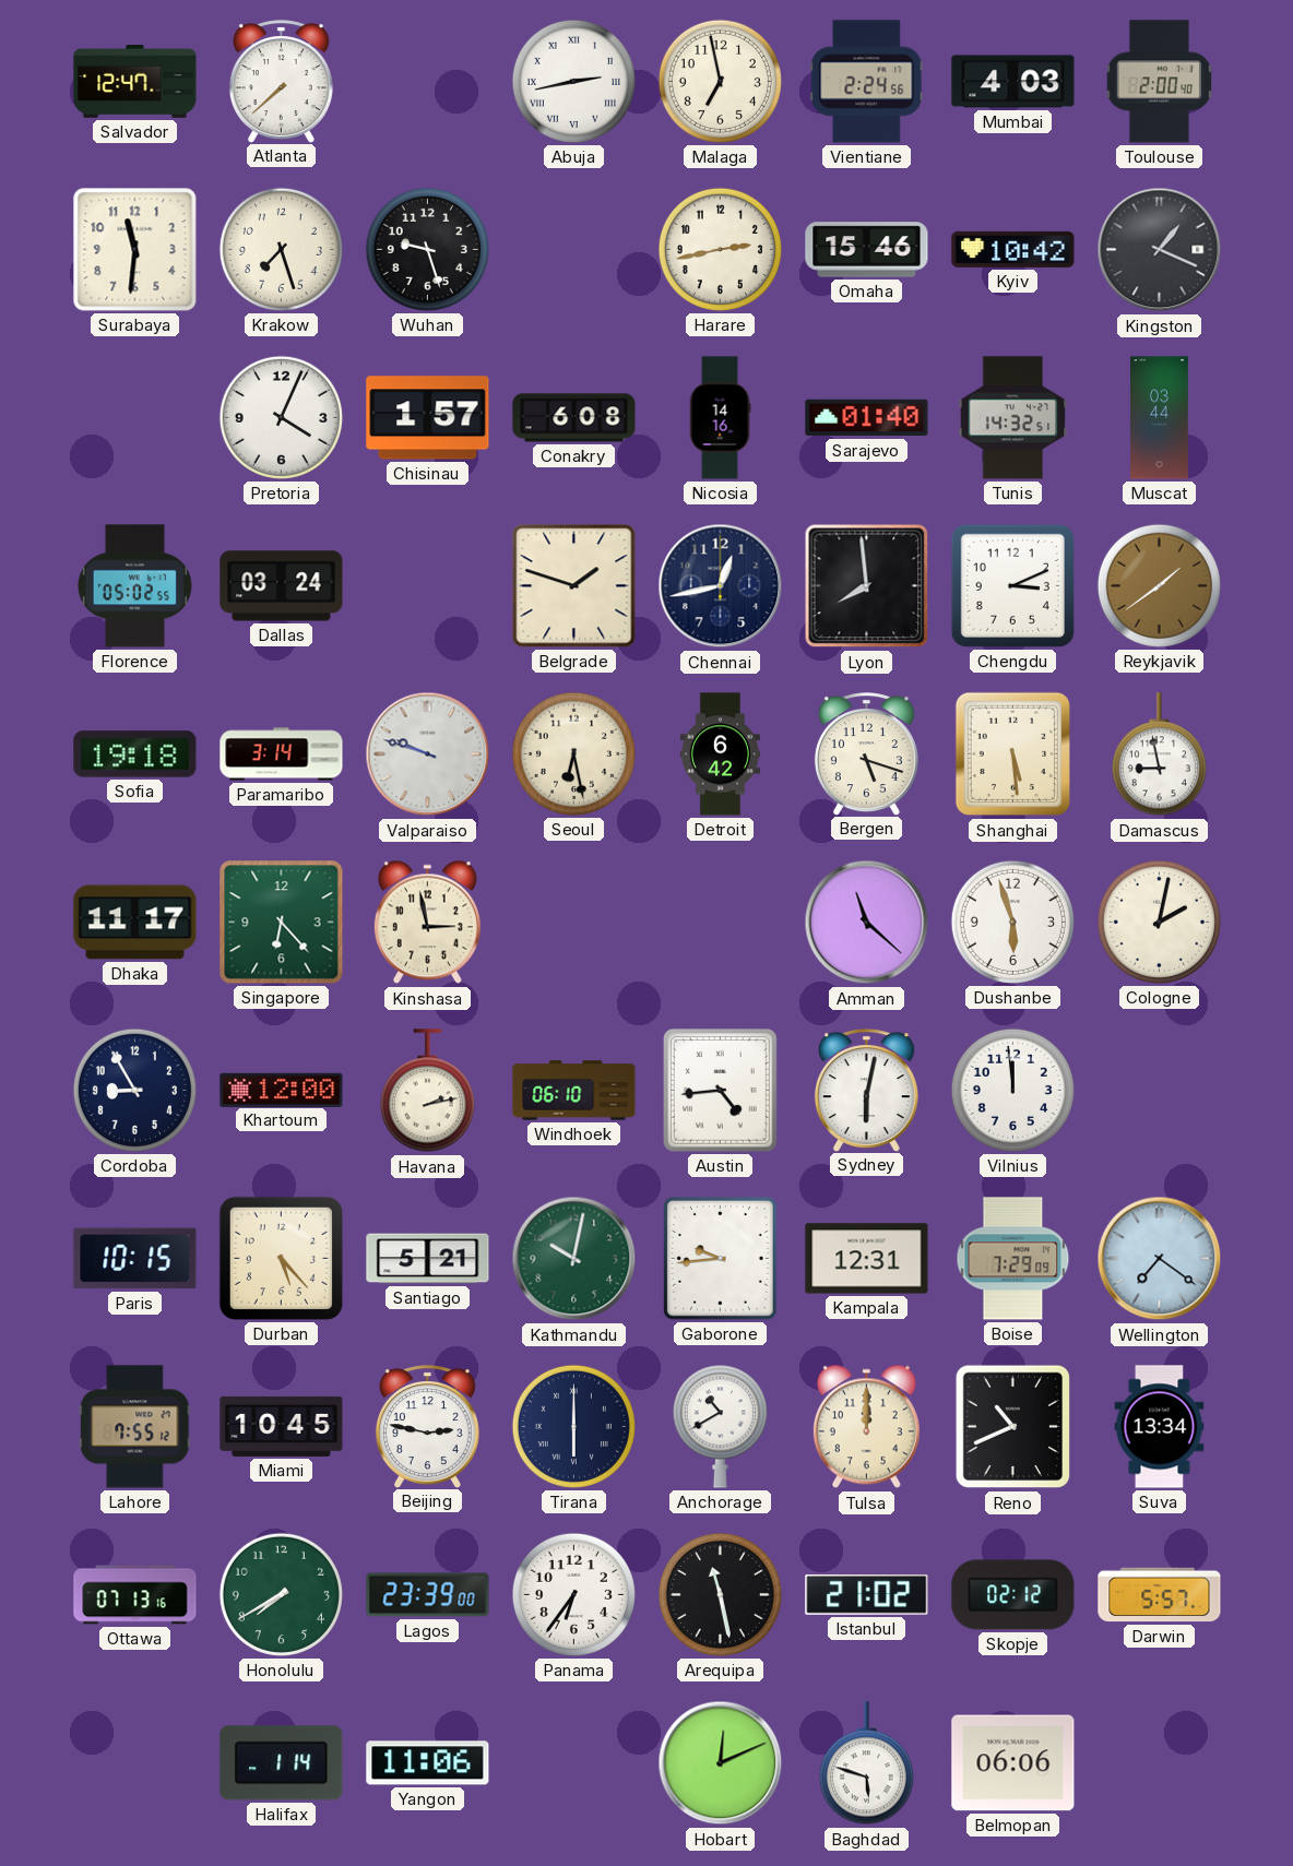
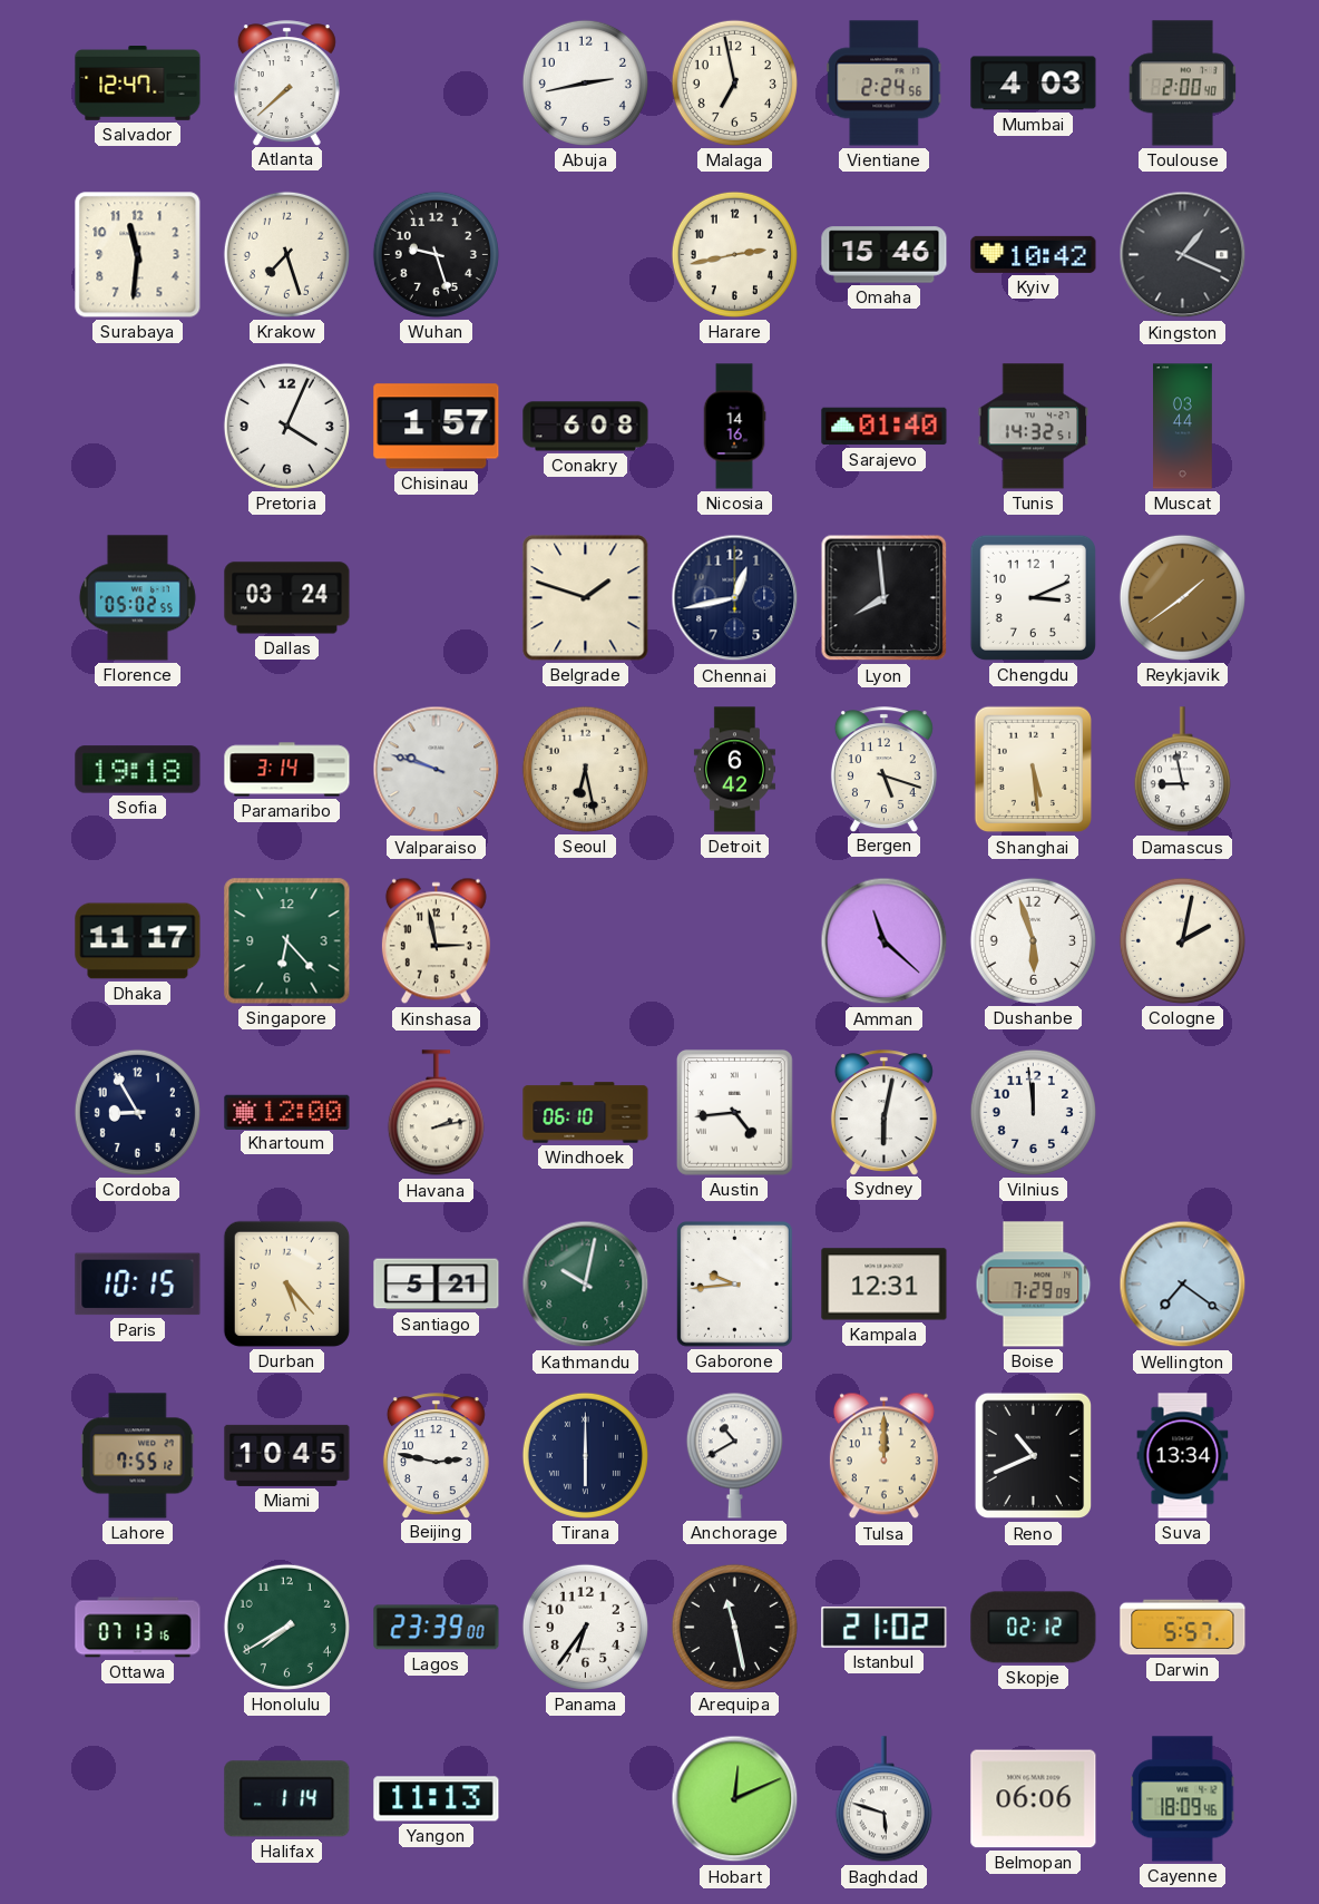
Abuja numerals: Roman -> Arabic
Yangon: 11:06 -> 11:13
Cayenne: none -> 18:09
